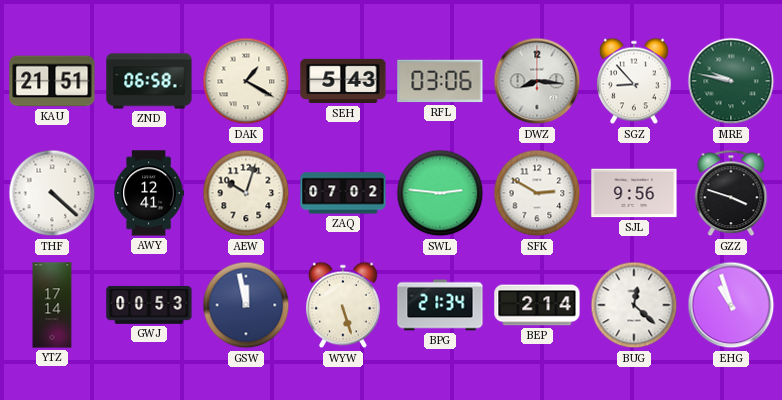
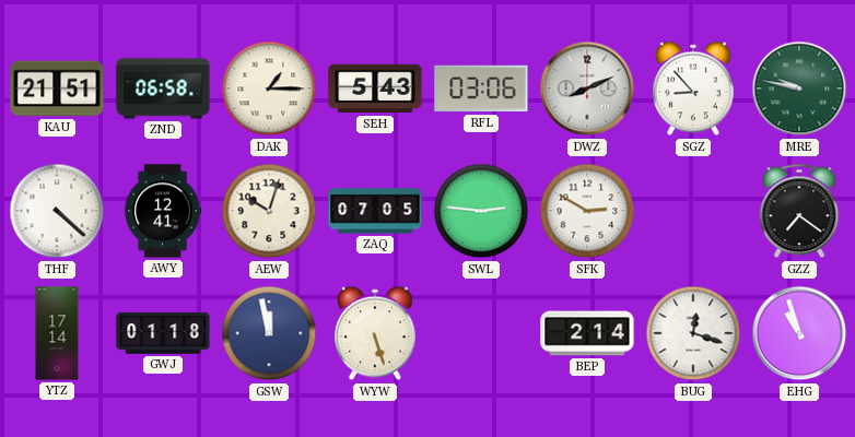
DAK: 1:20 -> 1:15
DWZ: 8:16 -> 8:11
ZAQ: 07:02 -> 07:05
SJL: 9:56 -> none
GZZ: 3:48 -> 7:21
GWJ: 00:53 -> 01:18
BPG: 21:34 -> none
BUG: 12:22 -> 12:18
